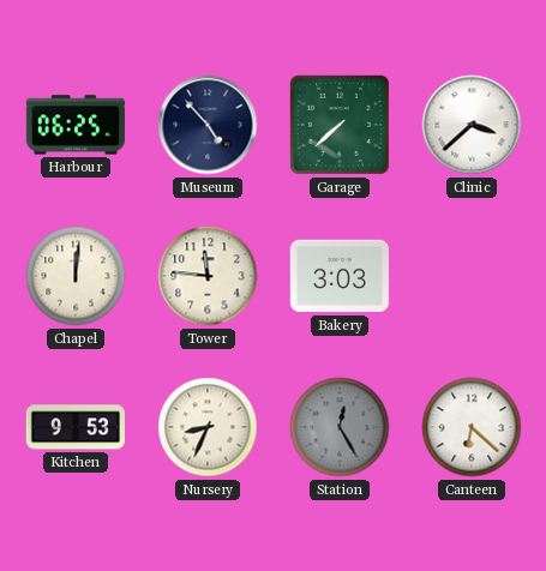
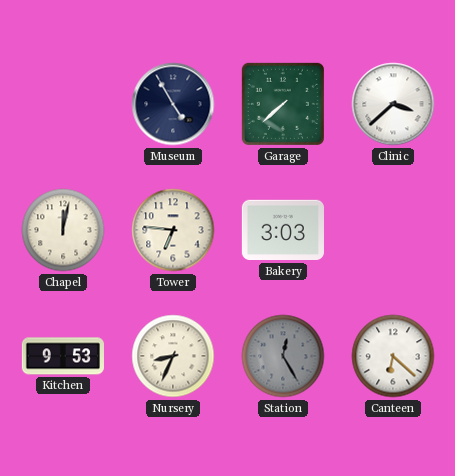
Harbour: 06:25 -> none
Museum: 4:53 -> 4:55
Chapel: 12:01 -> 12:02
Tower: 11:46 -> 6:46
